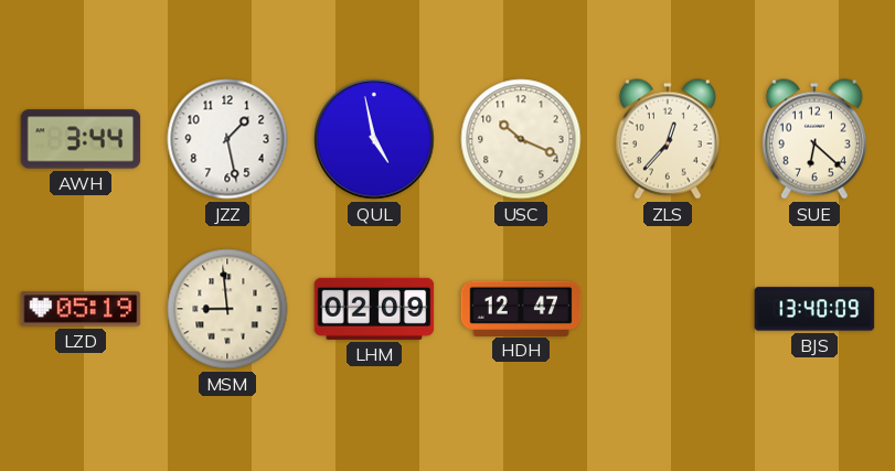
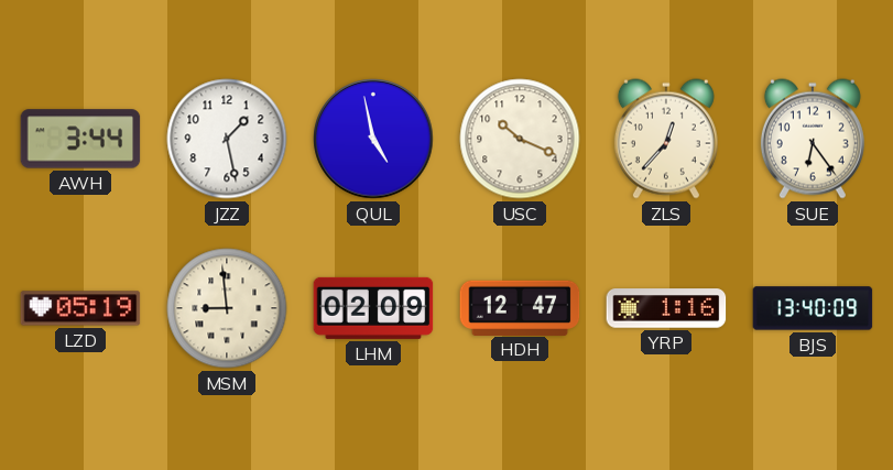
SUE: 6:22 -> 6:24
YRP: none -> 1:16
